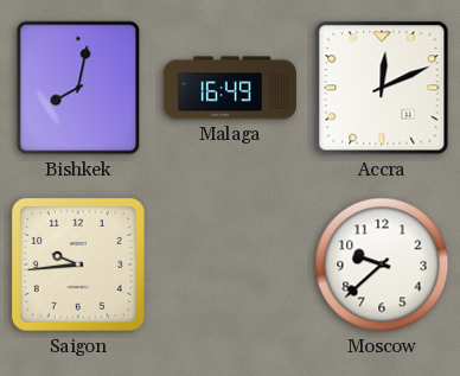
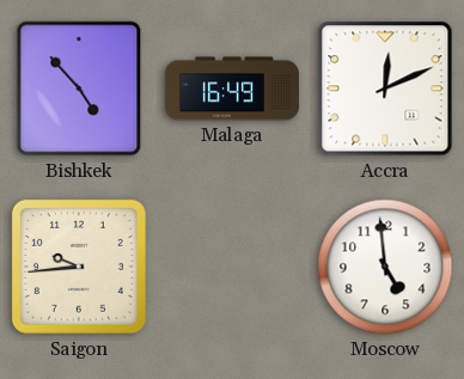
Bishkek: 8:02 -> 4:53
Moscow: 9:38 -> 4:59
